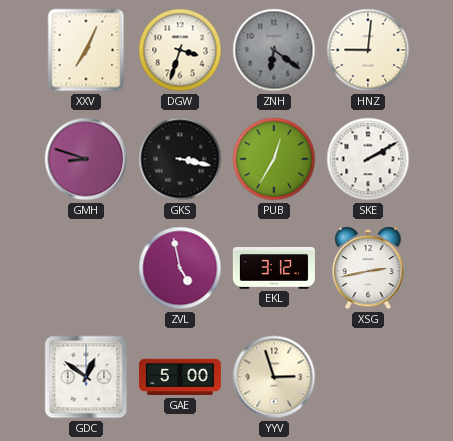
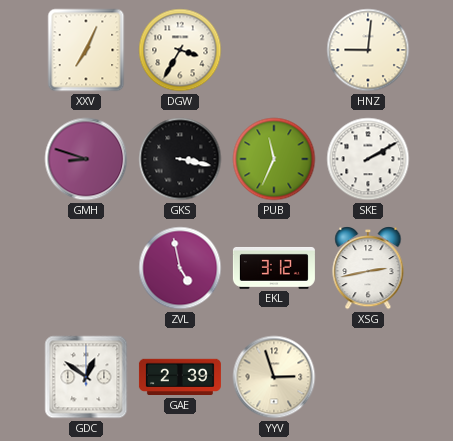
DGW: 3:33 -> 3:35
ZNH: 6:21 -> none
PUB: 12:35 -> 11:34
GAE: 5:00 -> 2:39
